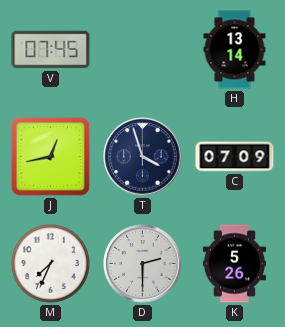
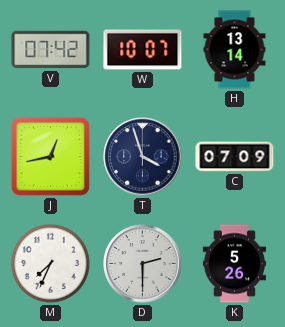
V: 07:45 -> 07:42
W: none -> 10:07
